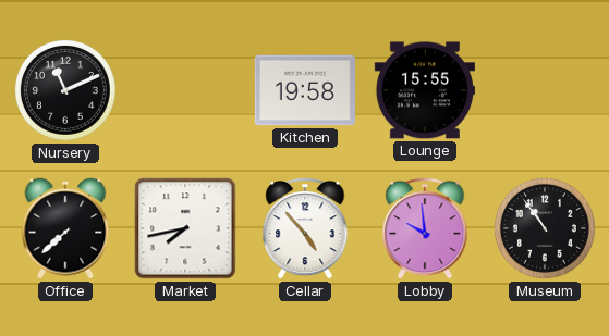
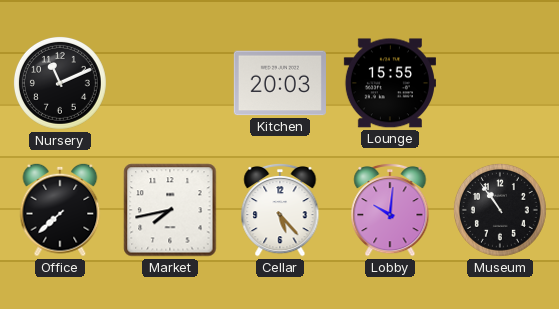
Kitchen: 19:58 -> 20:03
Cellar: 4:53 -> 5:23
Lobby: 9:59 -> 10:01
